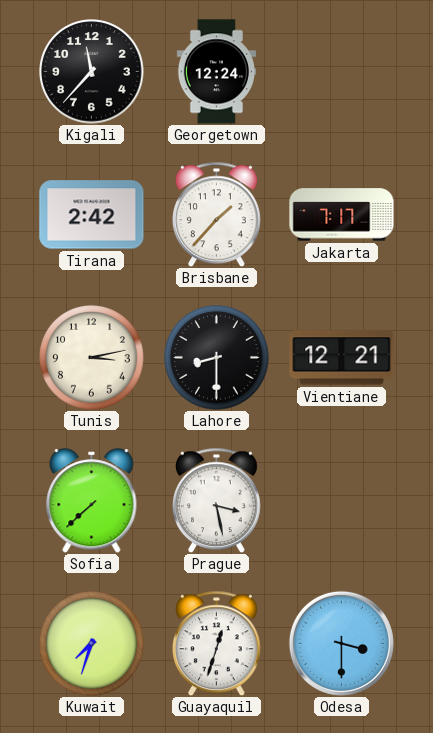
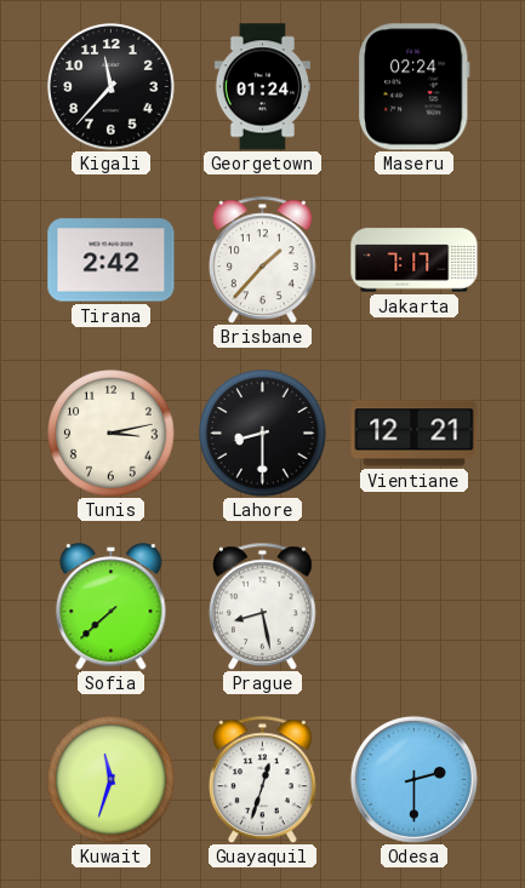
Georgetown: 12:24 -> 01:24
Maseru: none -> 02:24
Prague: 3:28 -> 8:28
Kuwait: 7:33 -> 11:33
Odesa: 3:30 -> 2:30
